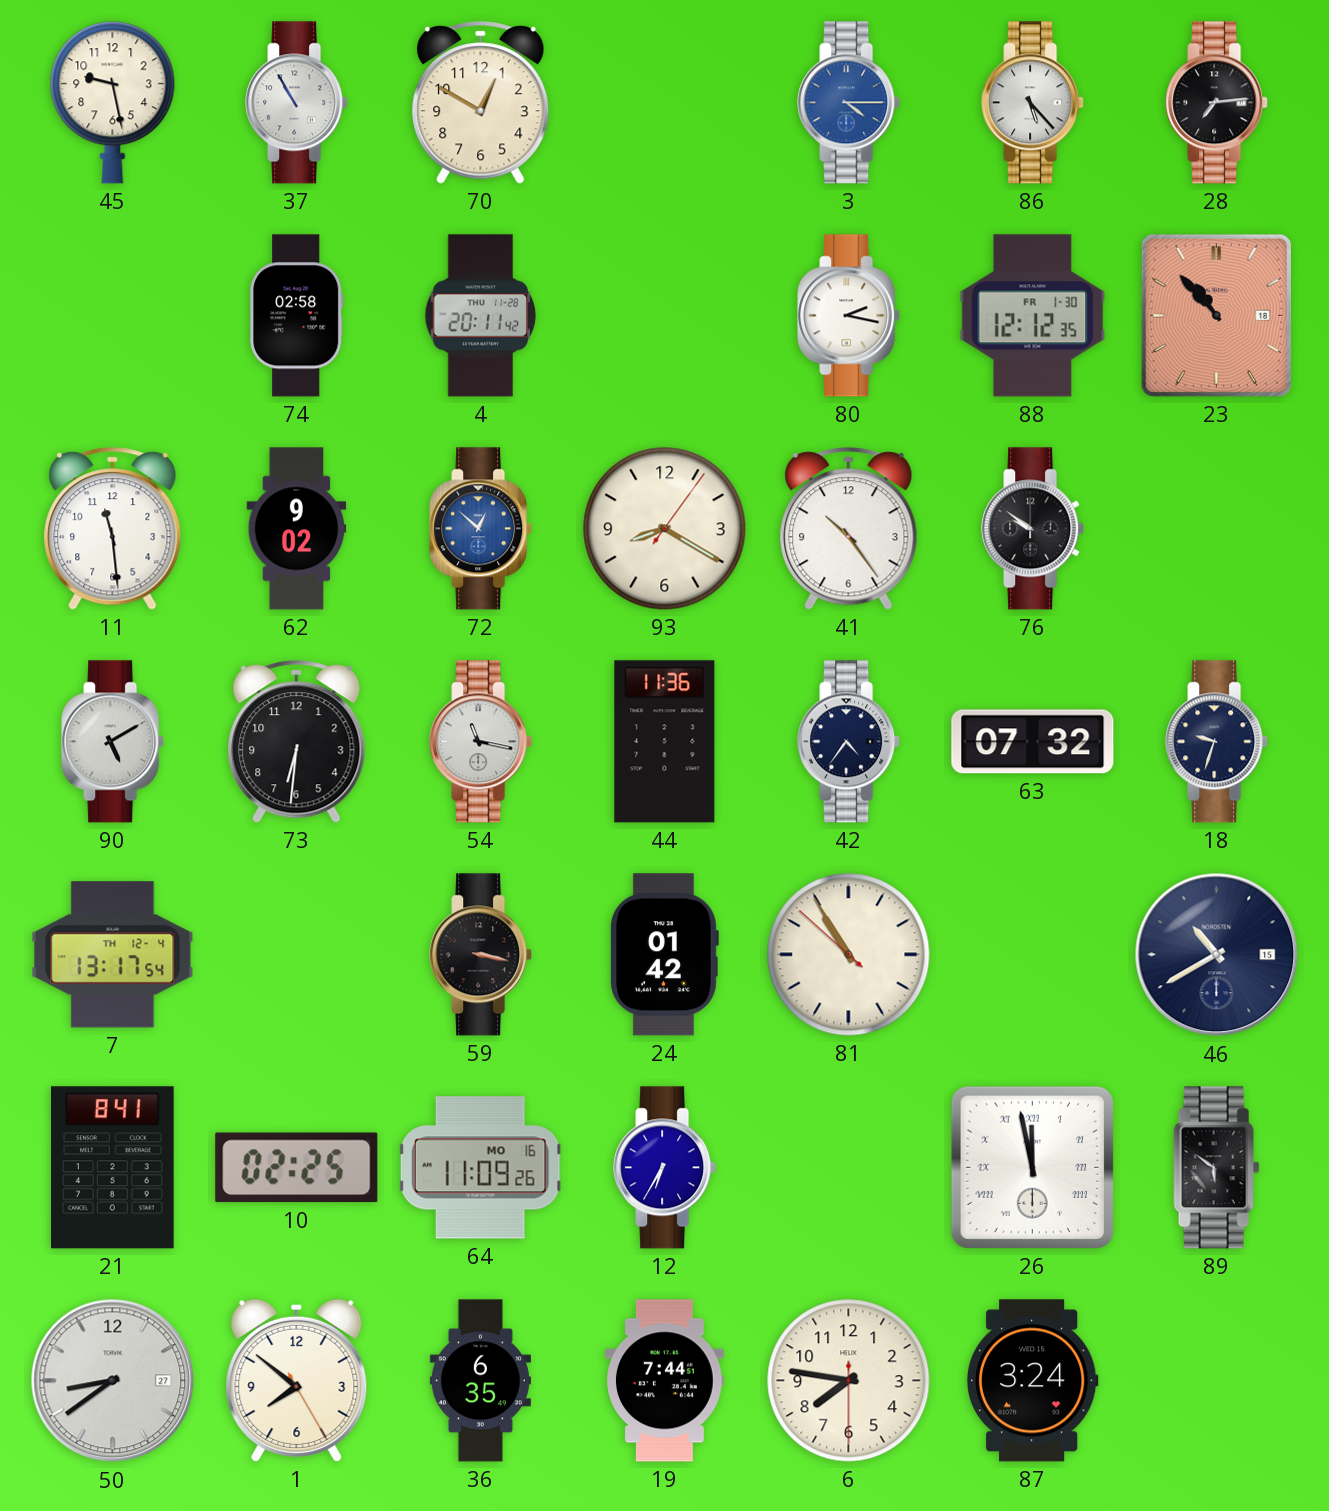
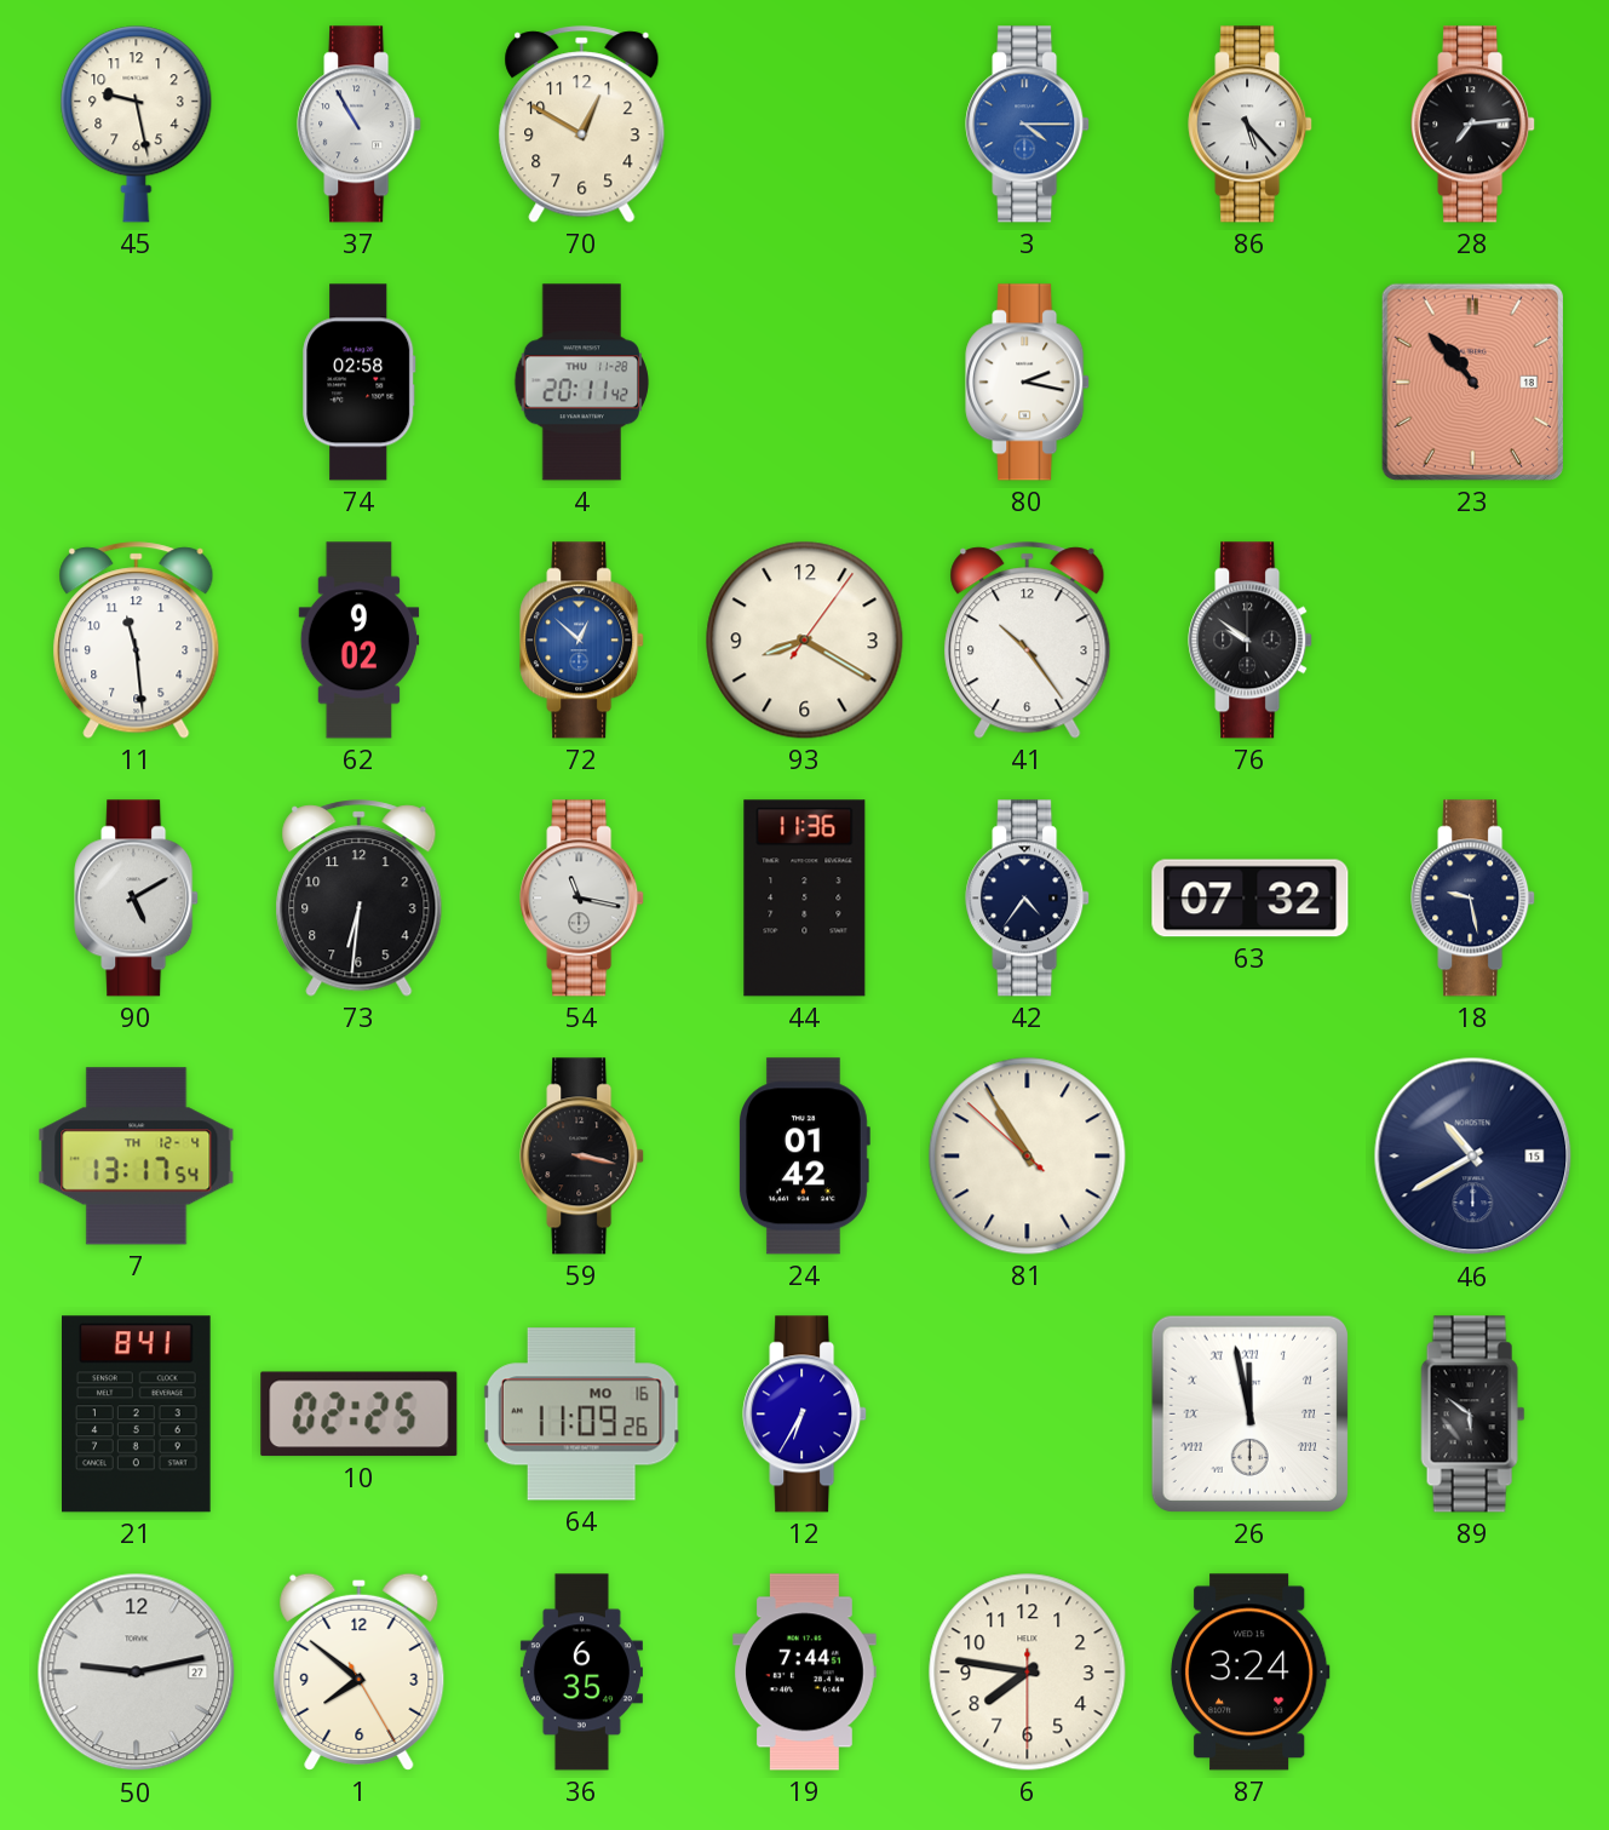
88: 12:12 -> none
18: 9:33 -> 9:28
50: 8:39 -> 9:13
